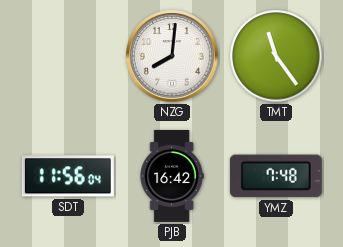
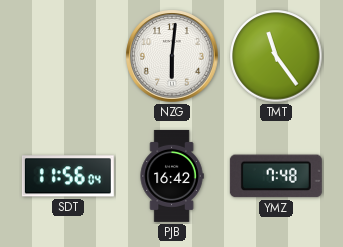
NZG: 8:01 -> 6:01
